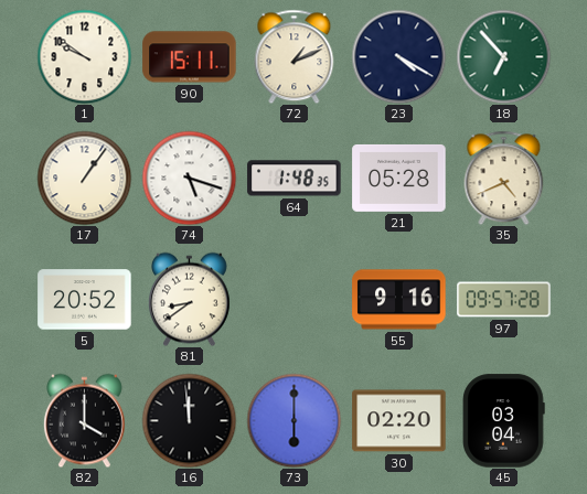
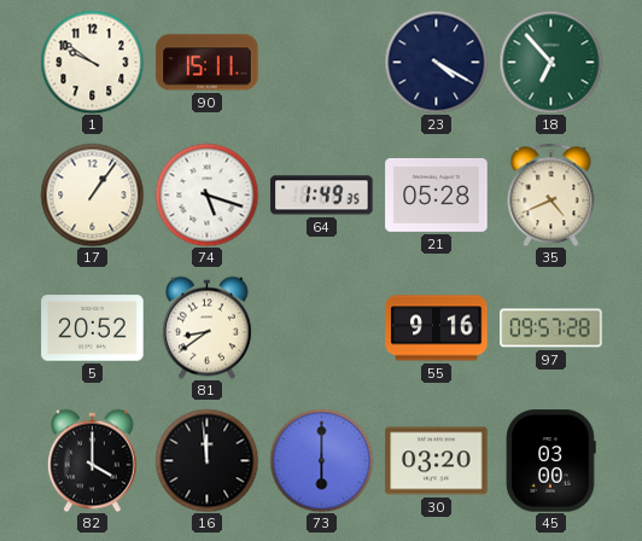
72: 1:11 -> none
64: 1:48 -> 1:49
30: 02:20 -> 03:20
45: 03:04 -> 03:00
